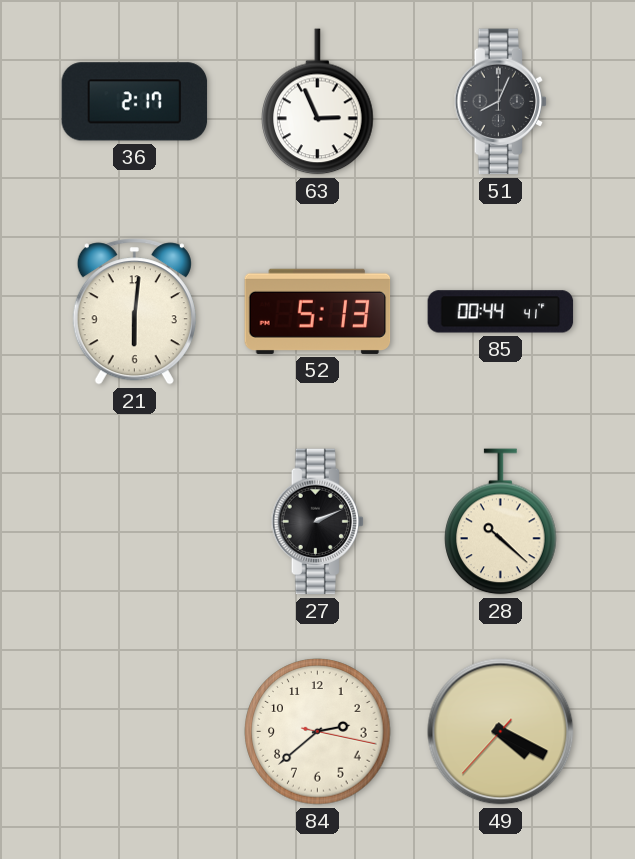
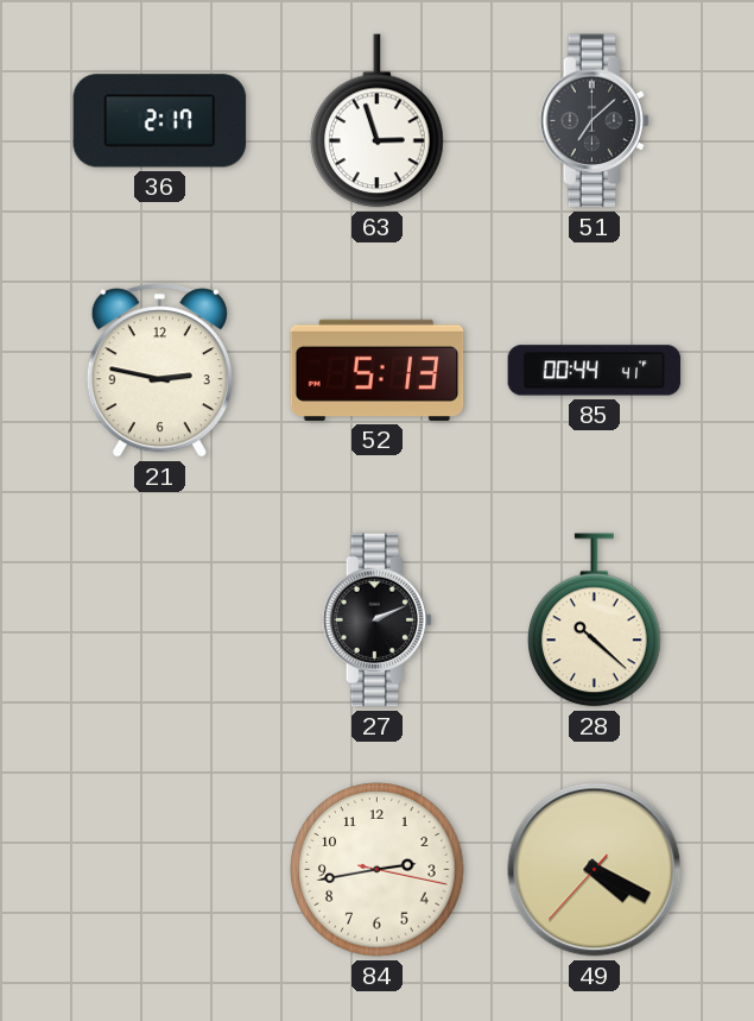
63: 2:56 -> 2:57
51: 8:04 -> 7:08
21: 6:01 -> 2:47
84: 2:38 -> 2:43
